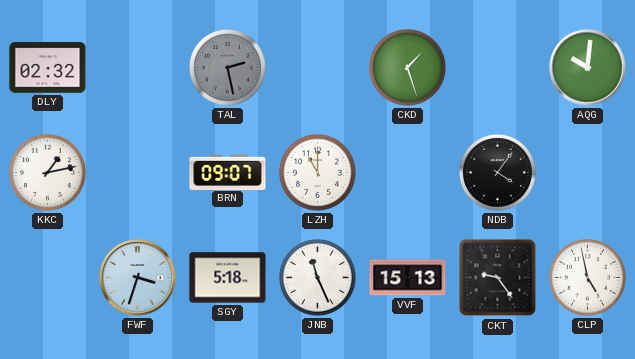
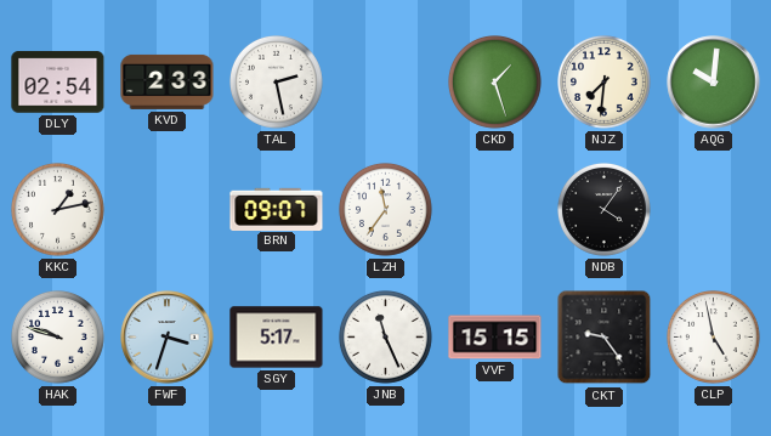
DLY: 02:32 -> 02:54
KVD: none -> 2:33
TAL dial: grey -> white
NJZ: none -> 7:31
LZH: 11:00 -> 11:36
HAK: none -> 9:48
SGY: 5:18 -> 5:17
VVF: 15:13 -> 15:15
